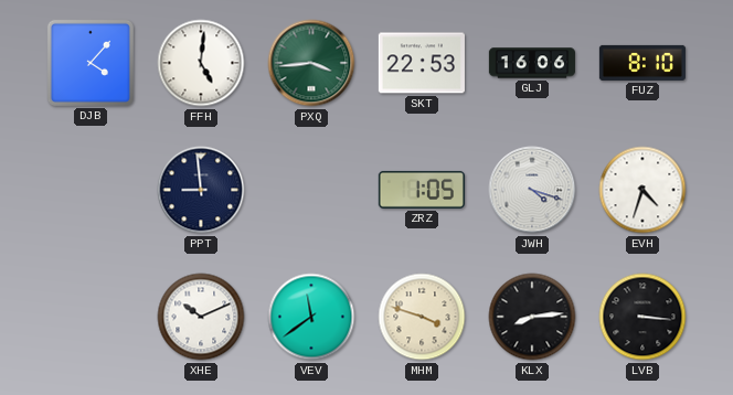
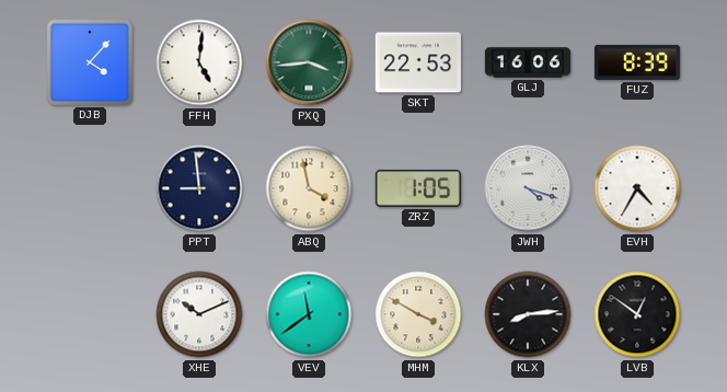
FUZ: 8:10 -> 8:39
ABQ: none -> 3:58
EVH: 4:33 -> 4:35
MHM: 3:48 -> 3:50
LVB: 3:16 -> 12:51
